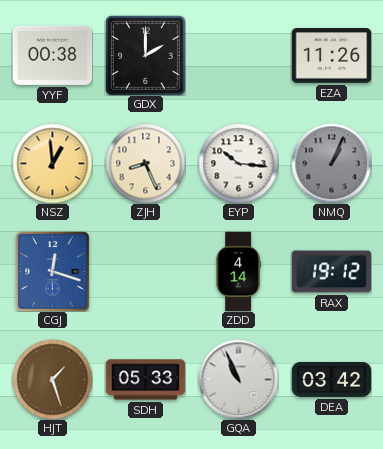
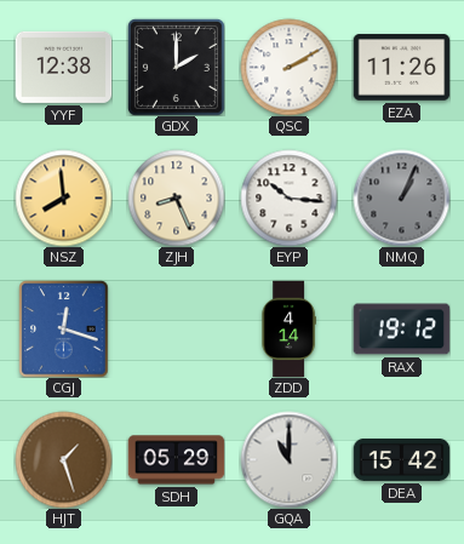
YYF: 00:38 -> 12:38
QSC: none -> 2:10
NSZ: 12:59 -> 7:59
SDH: 05:33 -> 05:29
GQA: 10:56 -> 11:00
DEA: 03:42 -> 15:42
